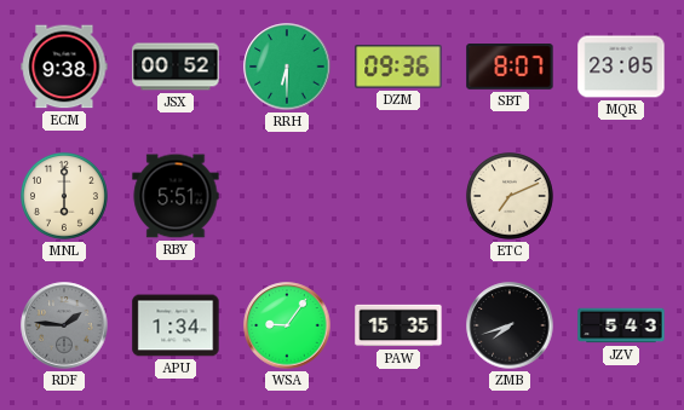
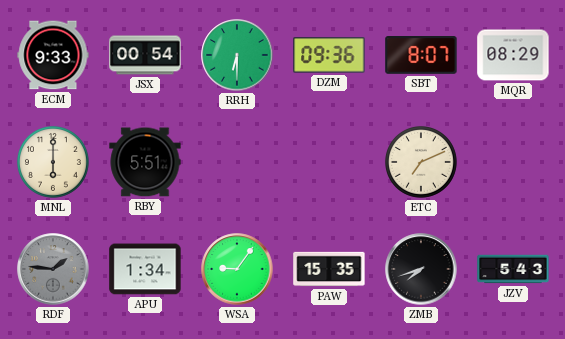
ECM: 9:38 -> 9:33
JSX: 00:52 -> 00:54
MQR: 23:05 -> 08:29
